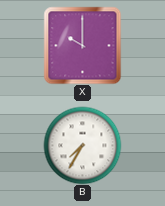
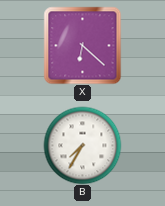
X: 10:00 -> 6:22
